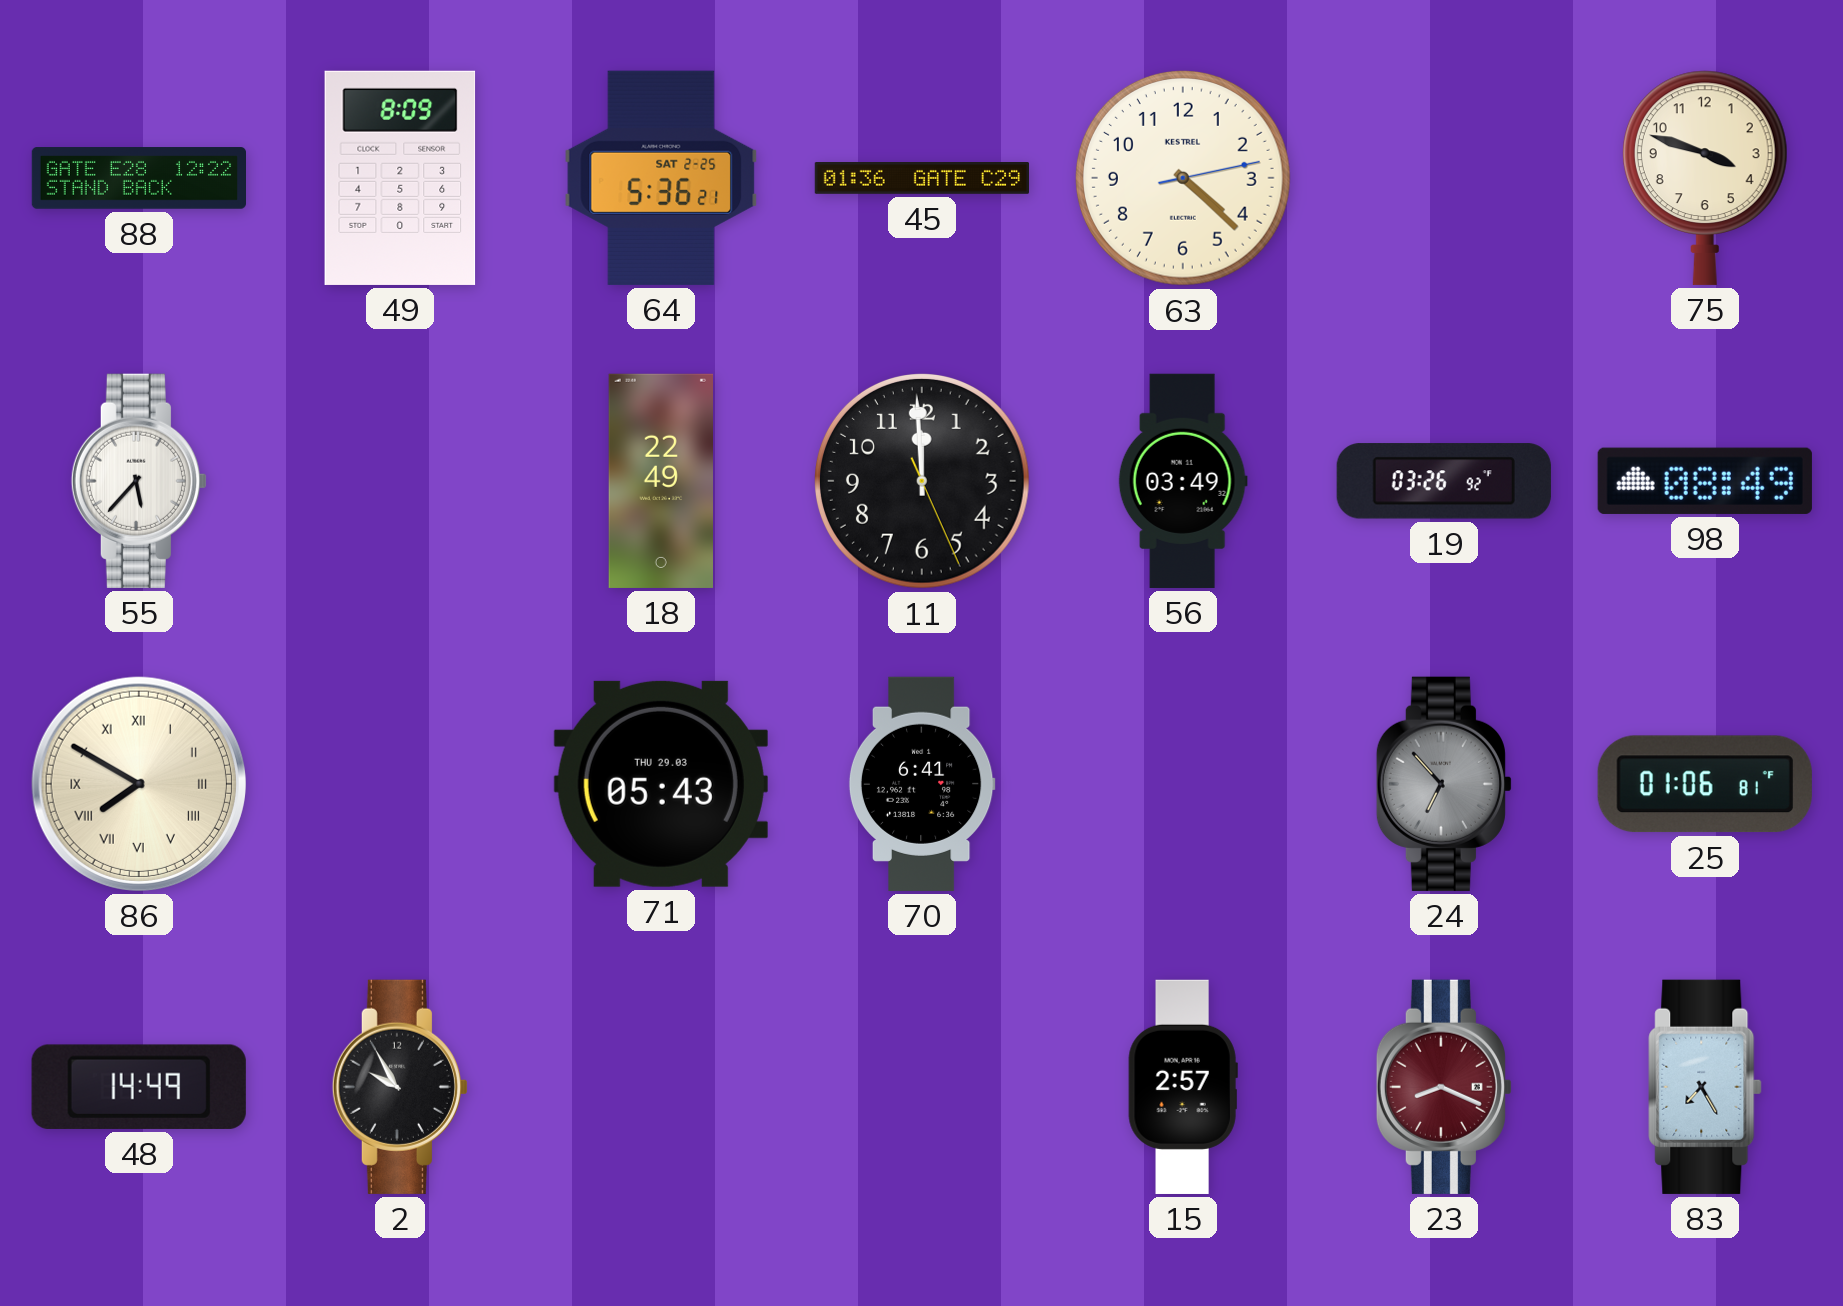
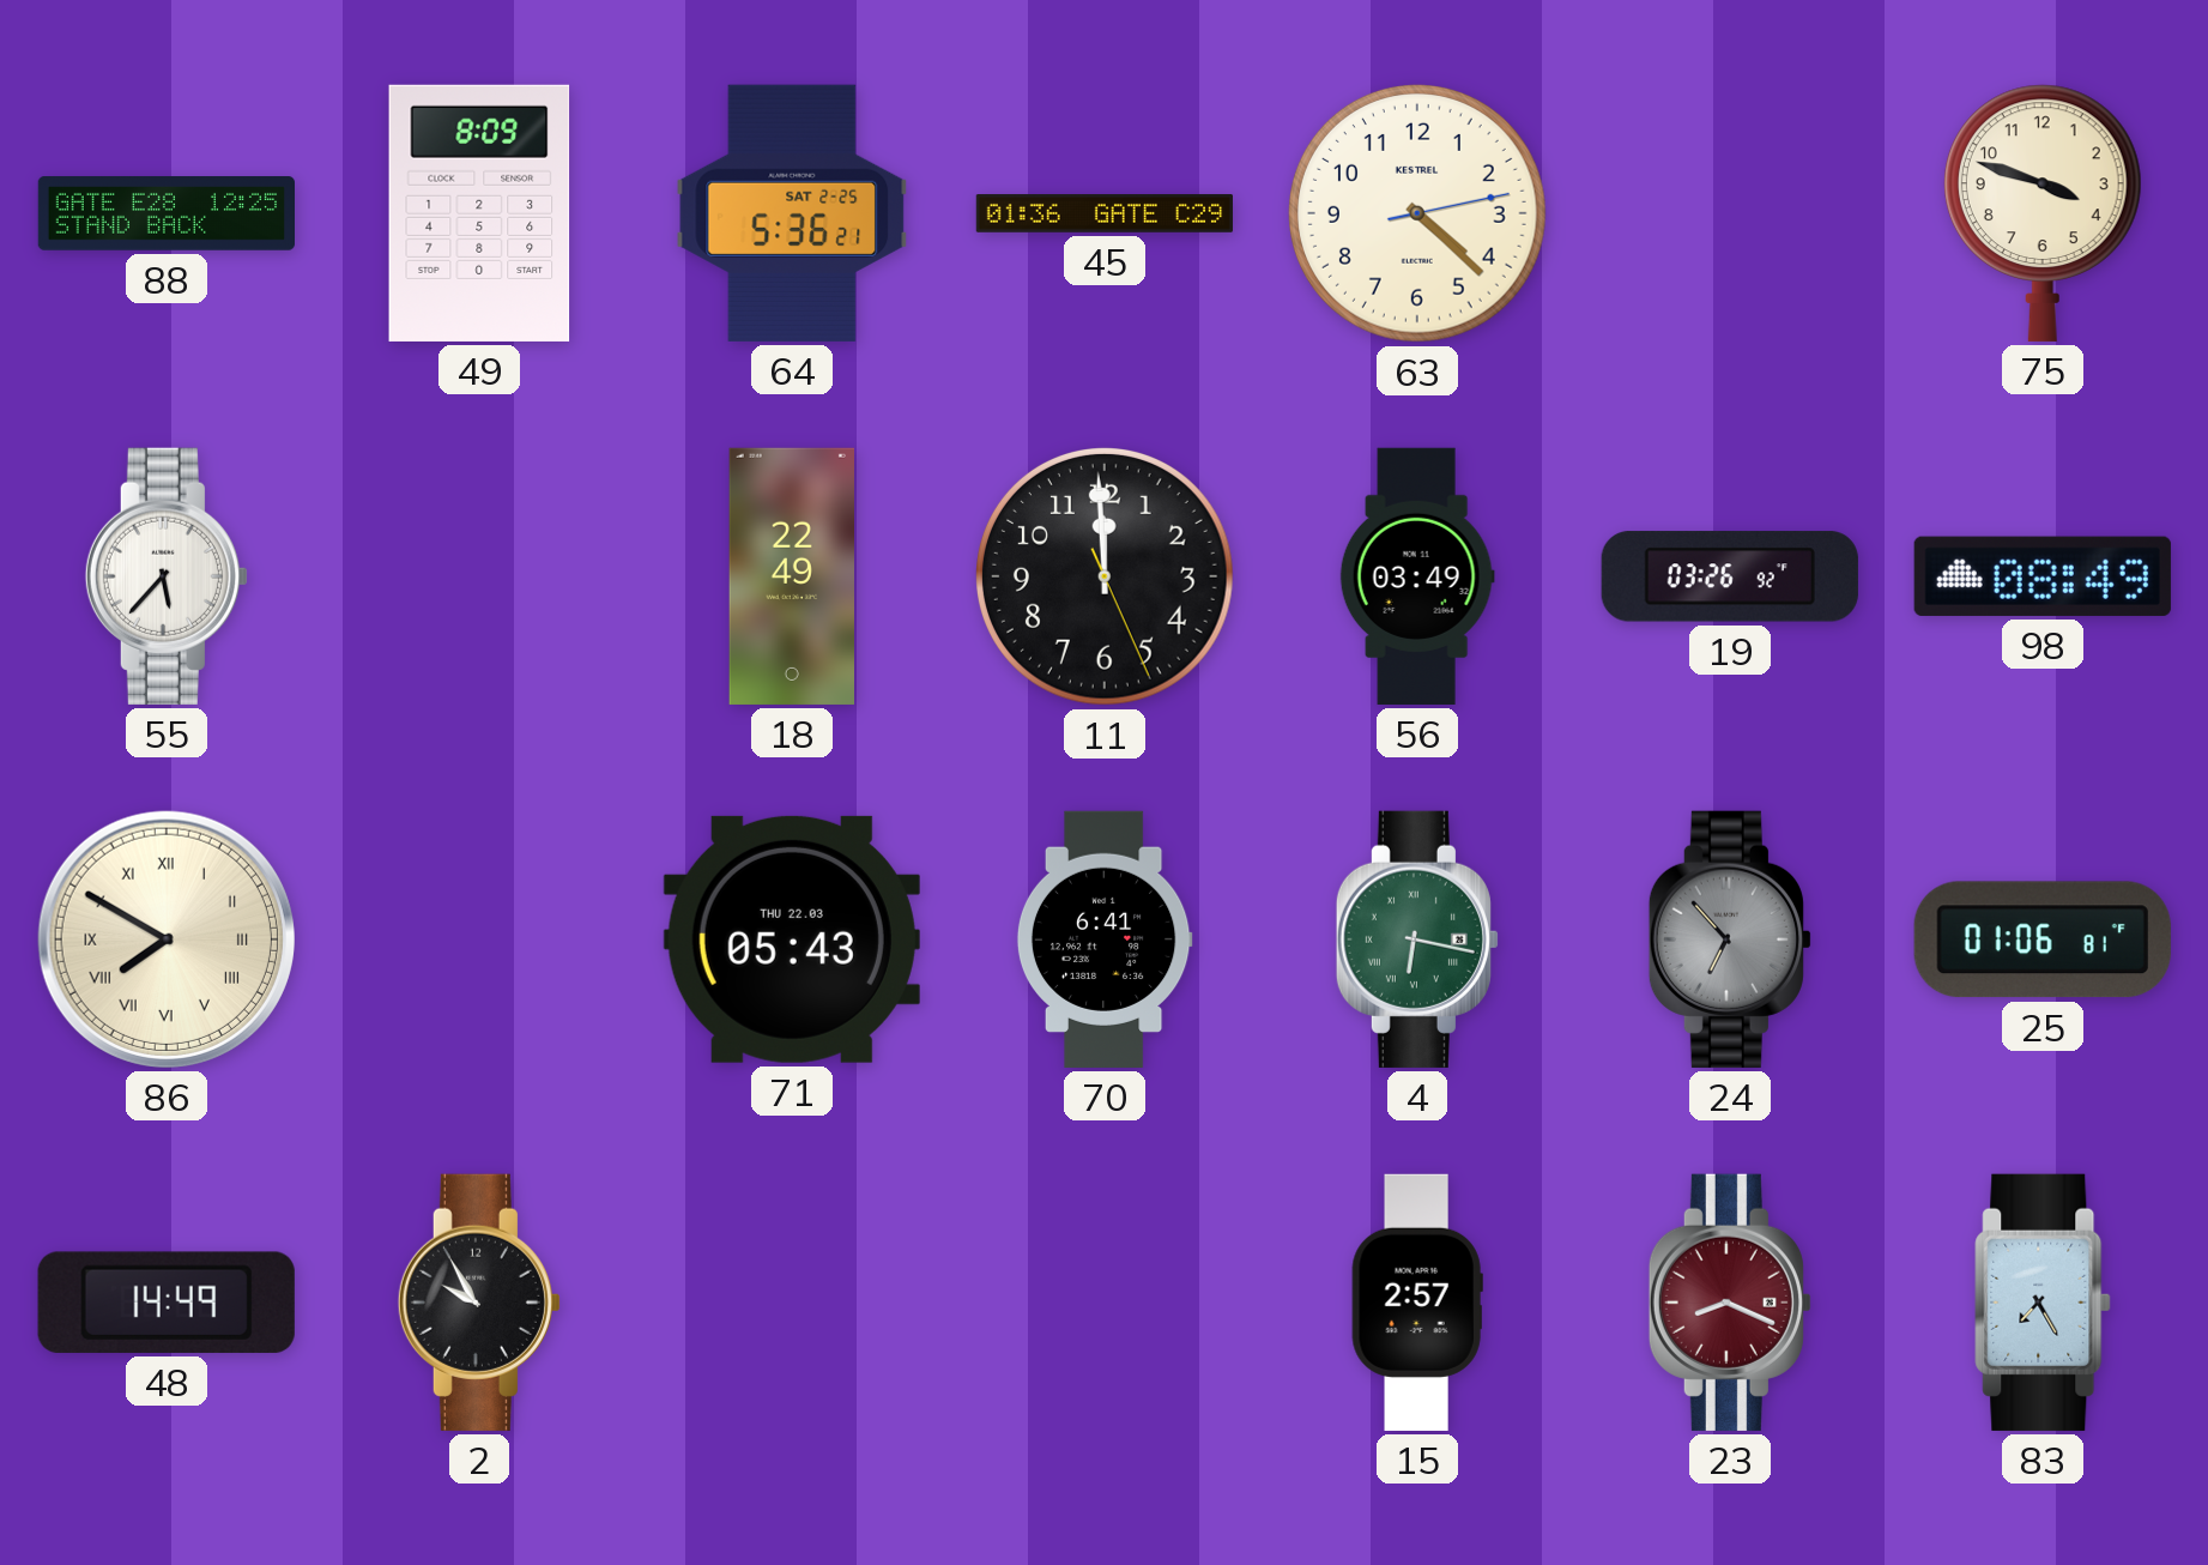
88: 12:22 -> 12:25
71 date: THU 29.03 -> THU 22.03
4: none -> 6:17
